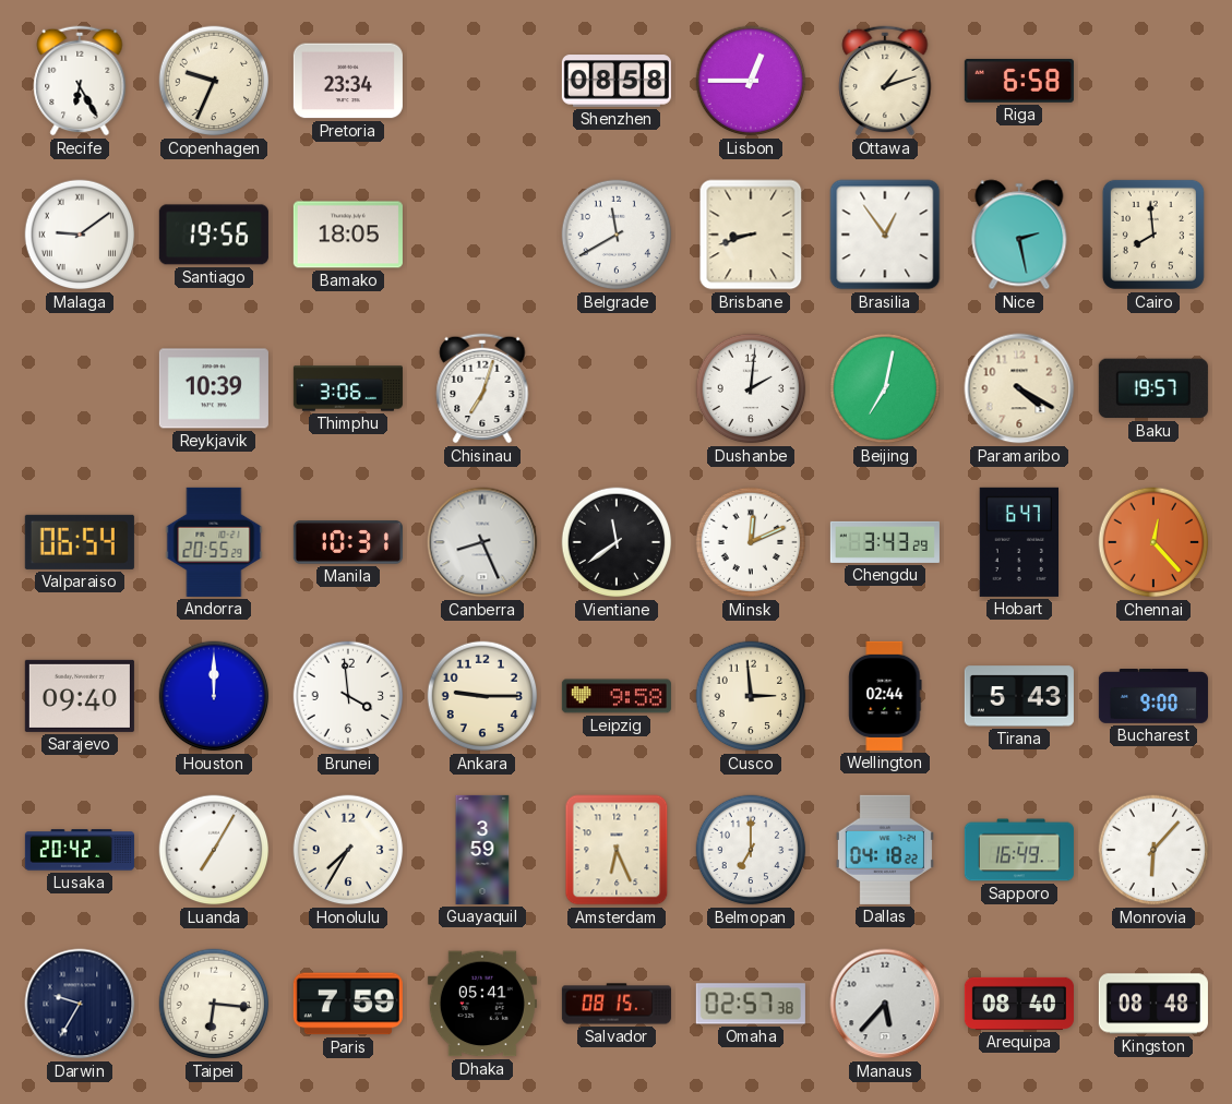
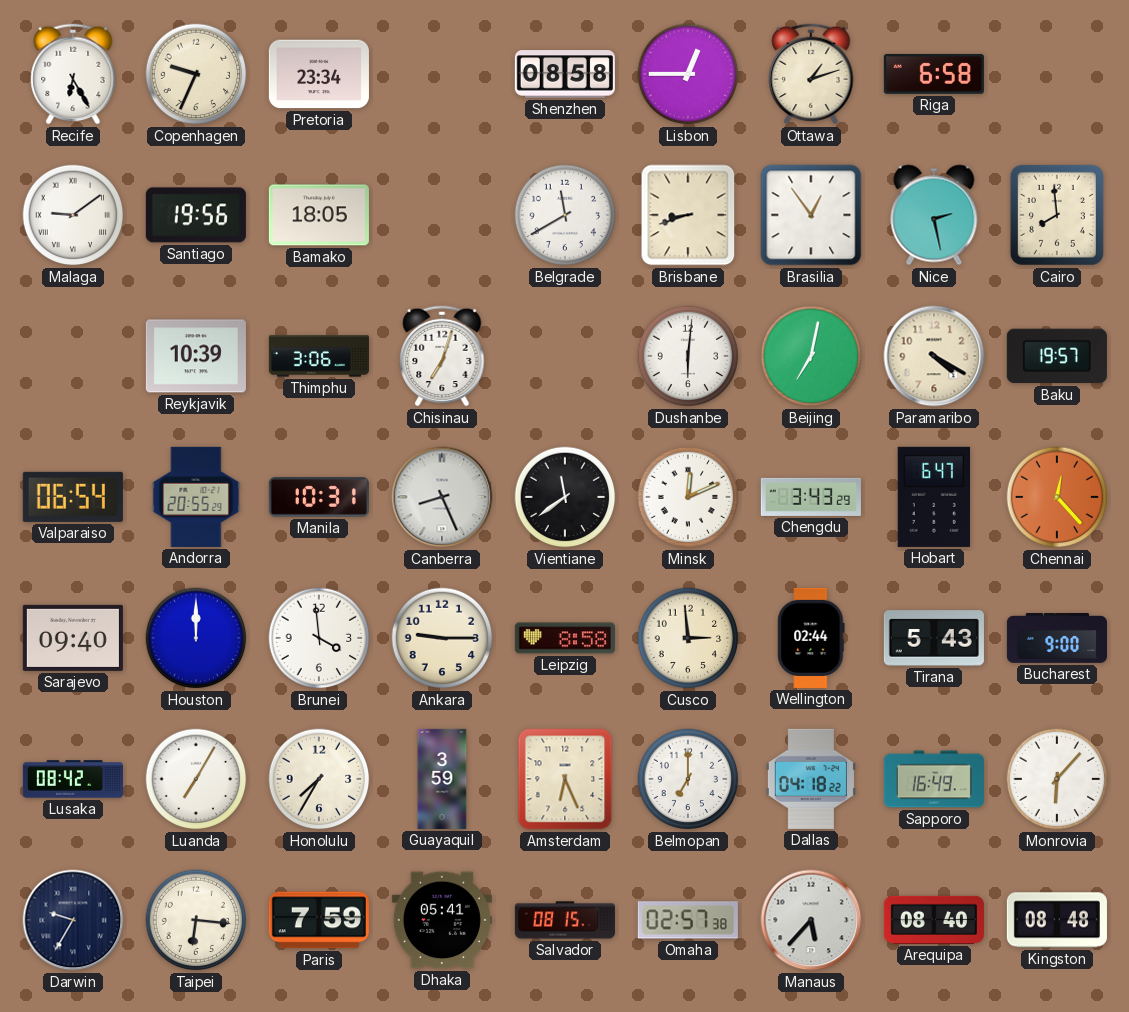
Dushanbe: 2:01 -> 6:01
Leipzig: 9:58 -> 8:58
Lusaka: 20:42 -> 08:42
